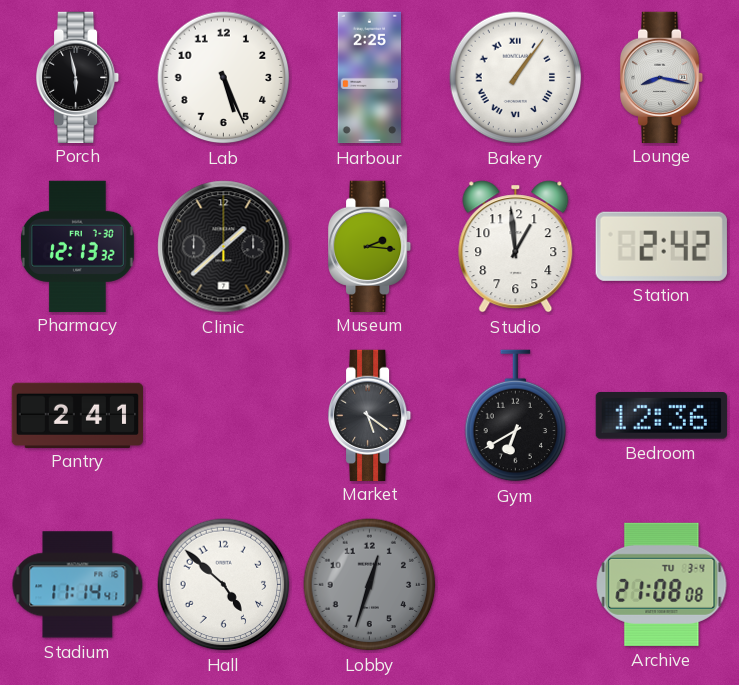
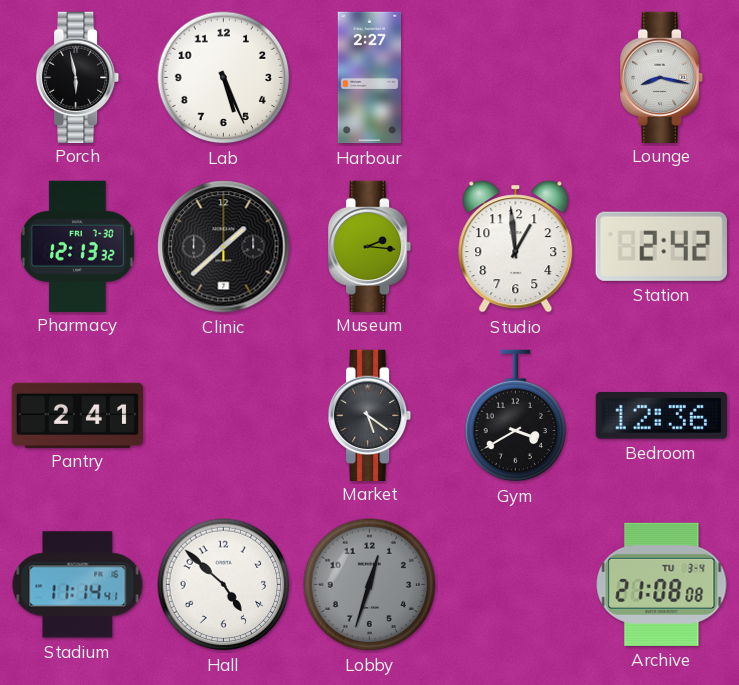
Harbour: 2:25 -> 2:27
Bakery: 1:06 -> none
Gym: 6:40 -> 3:40
